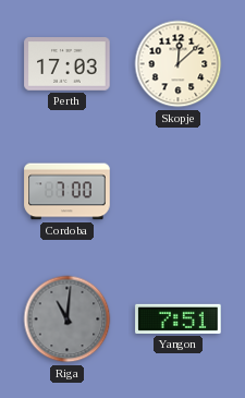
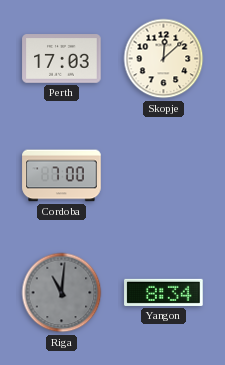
Yangon: 7:51 -> 8:34
